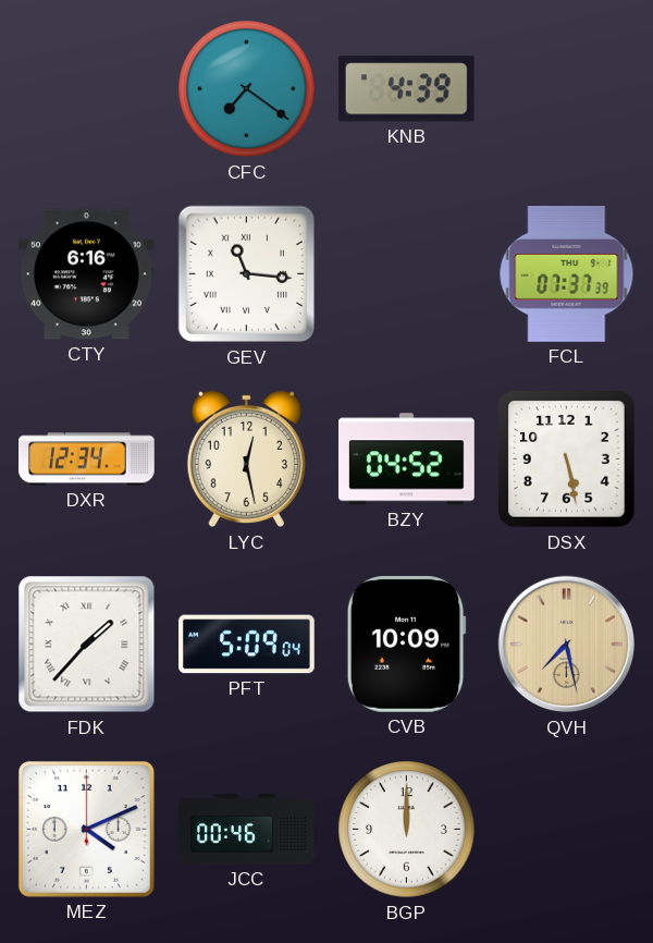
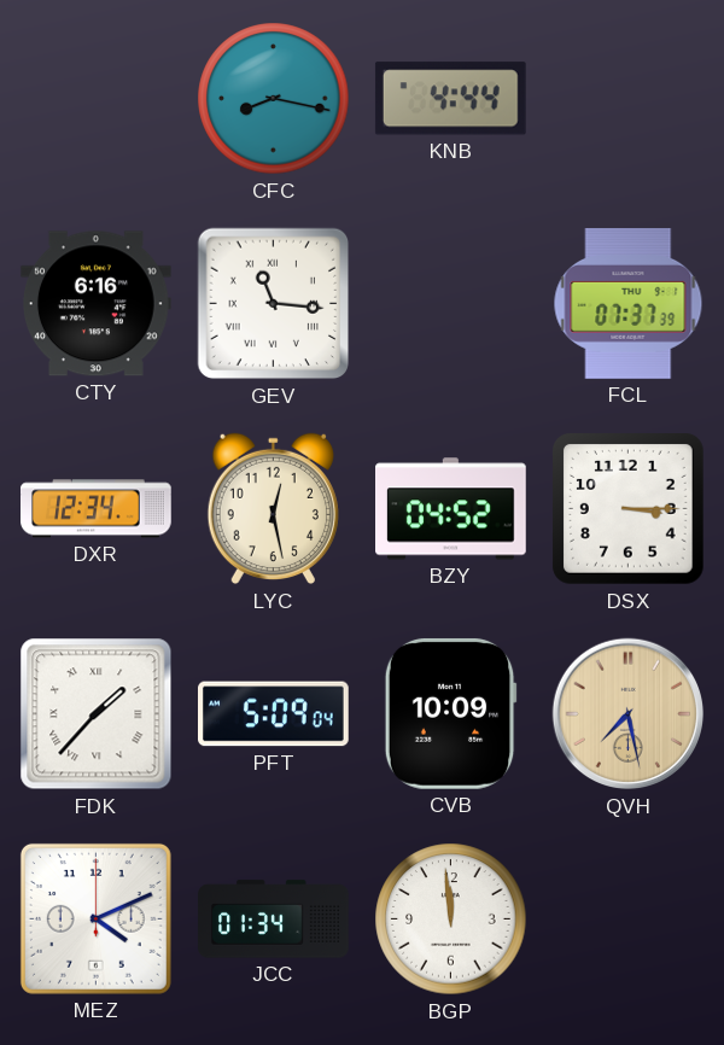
CFC: 7:21 -> 8:17
KNB: 4:39 -> 4:44
DSX: 5:28 -> 3:15
JCC: 00:46 -> 01:34
BGP: 12:00 -> 11:59
